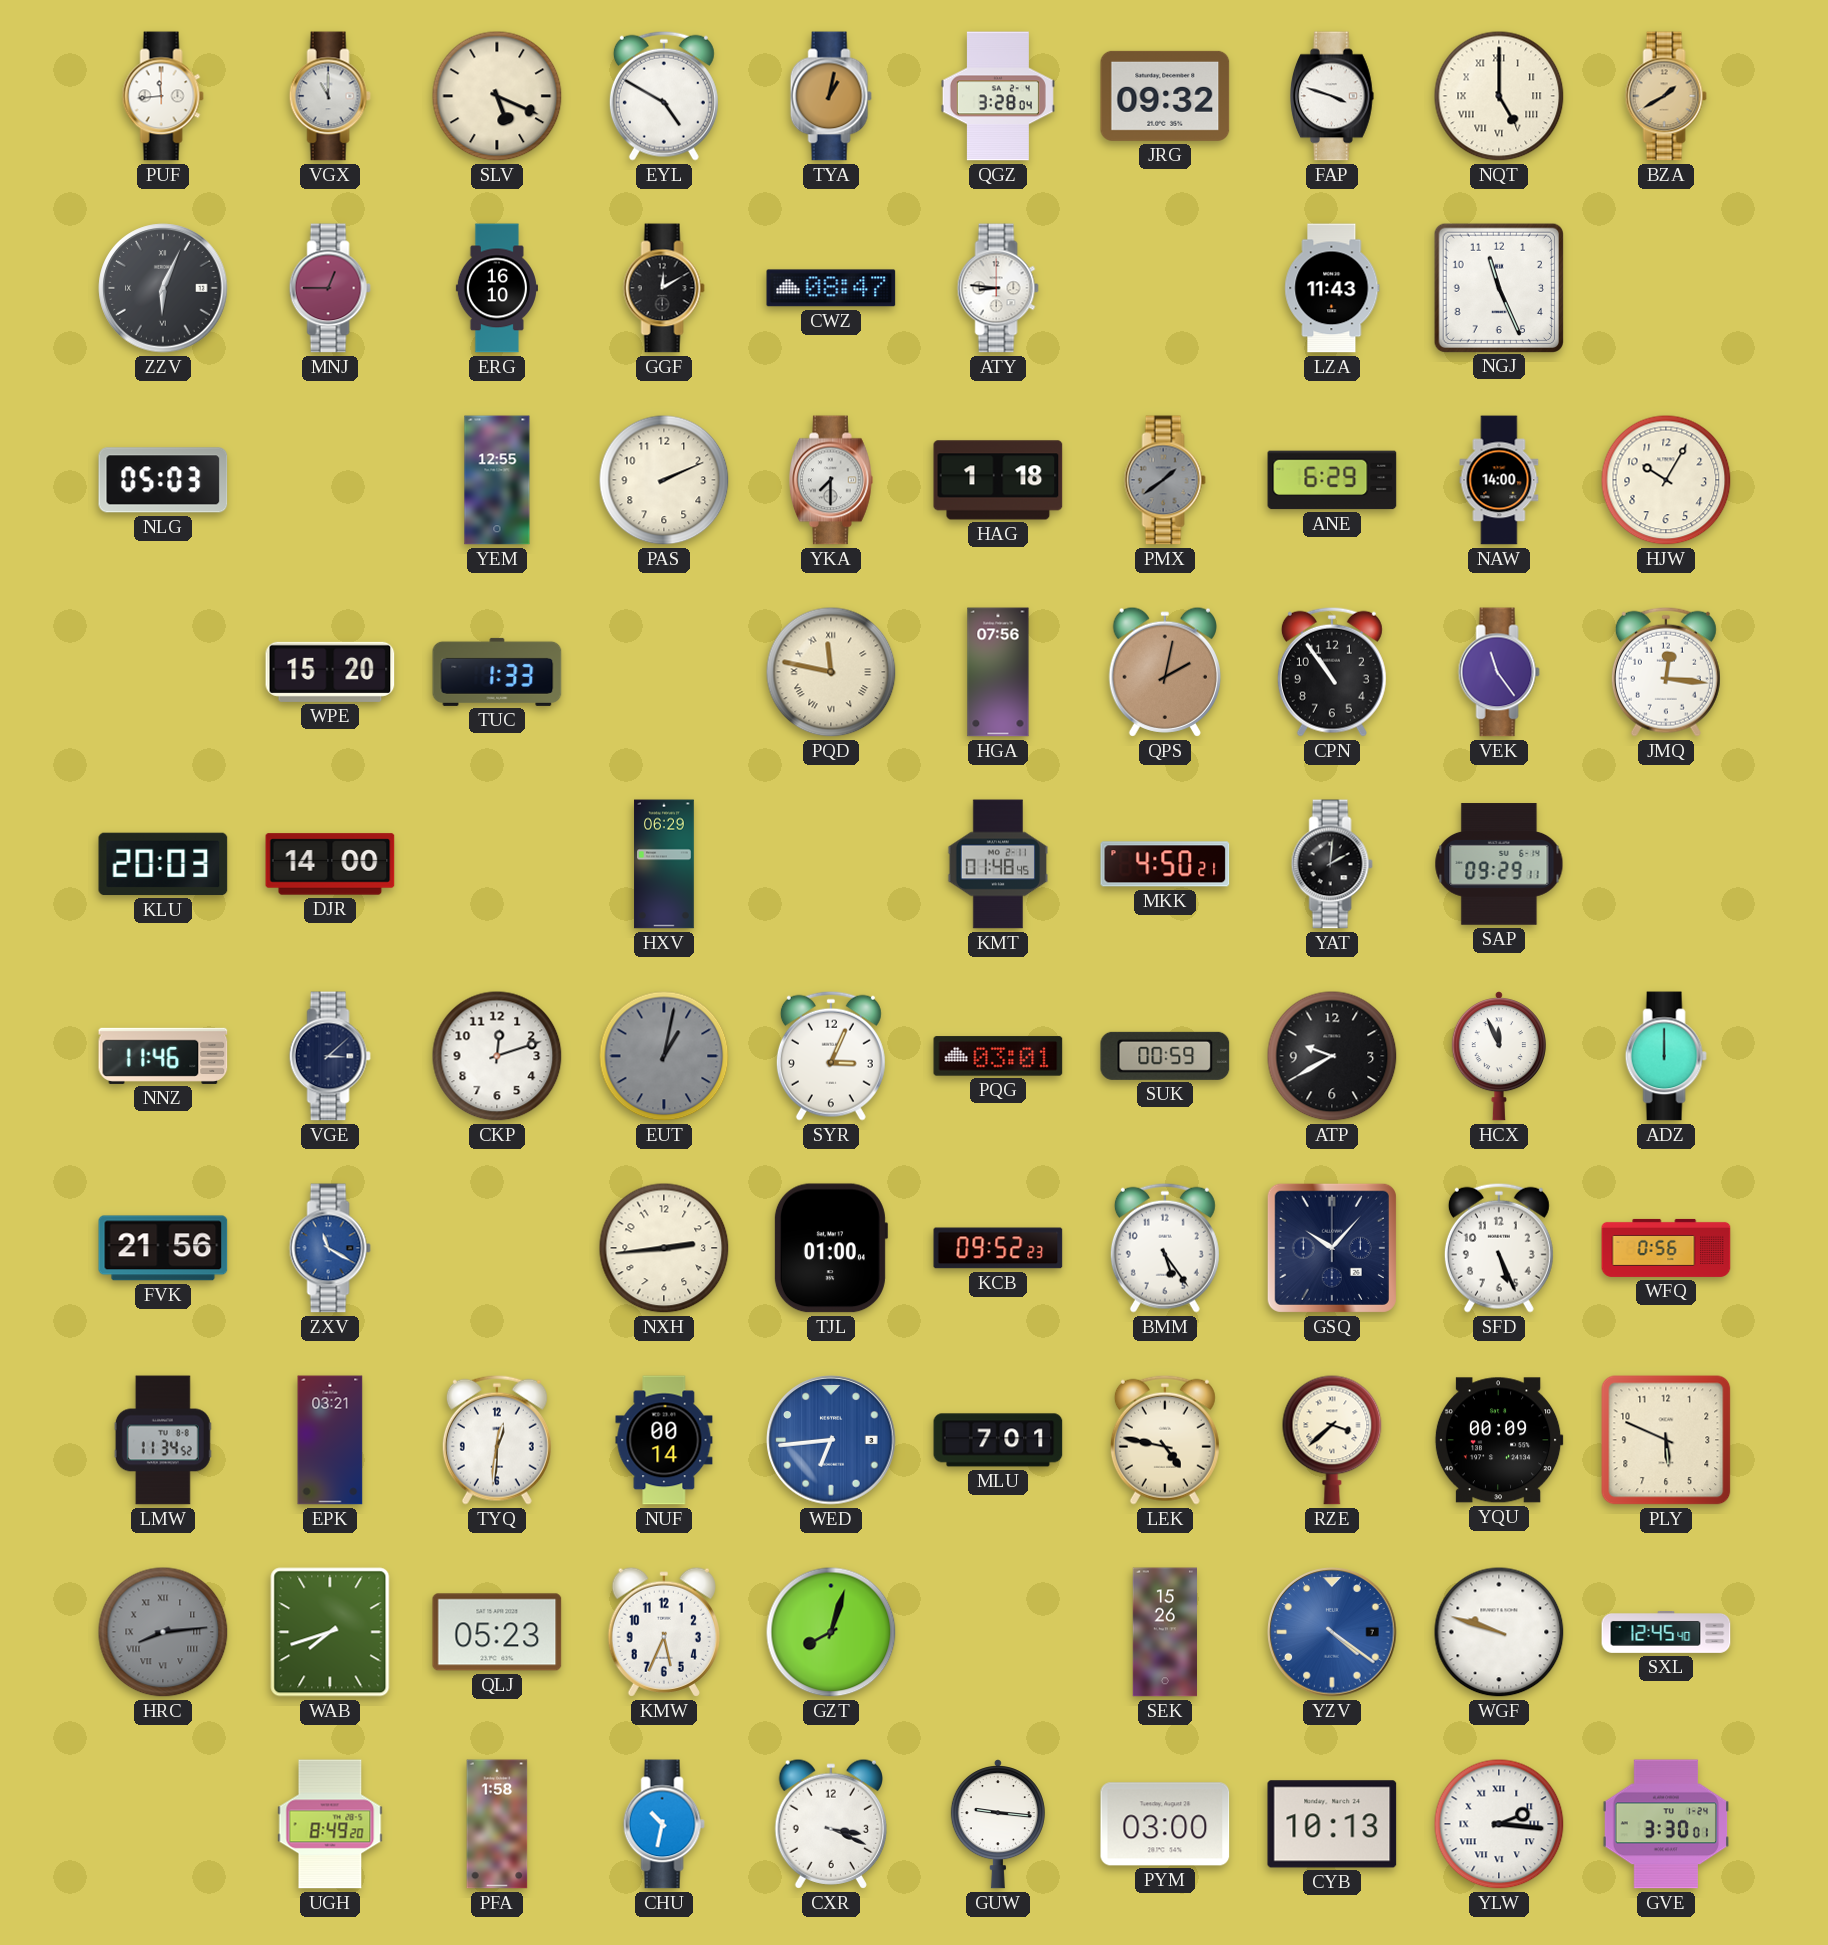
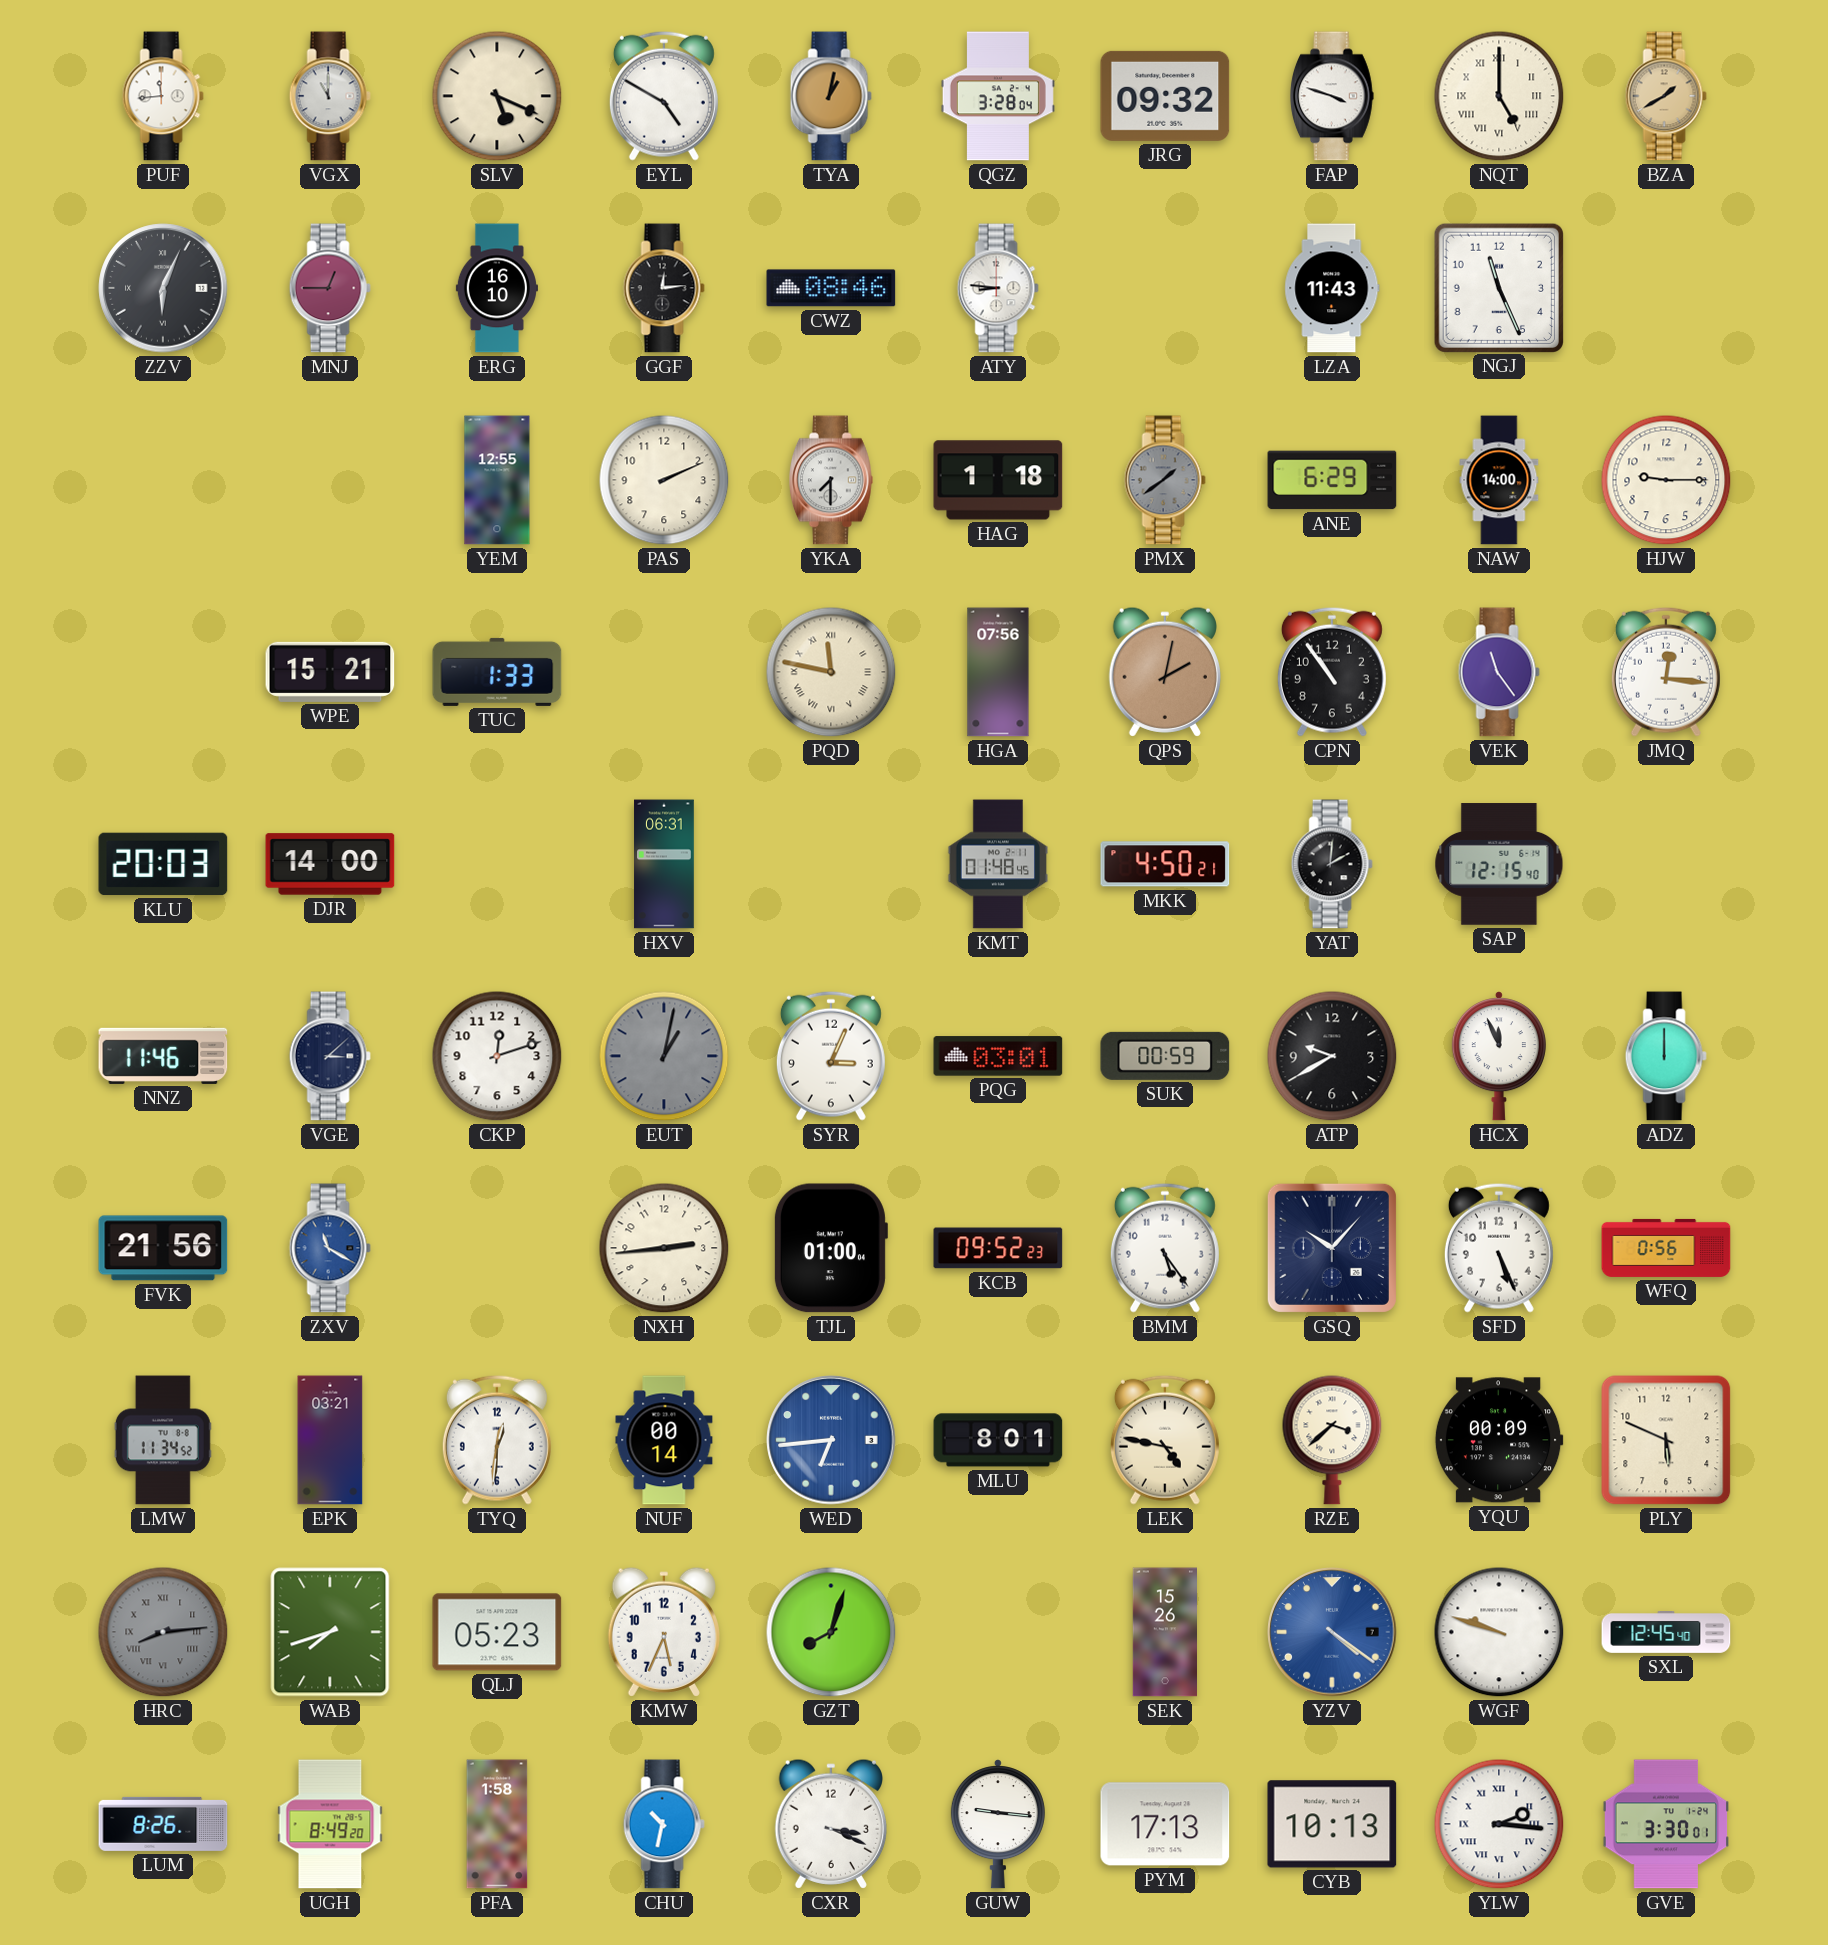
GGF: 12:10 -> 12:14
CWZ: 08:47 -> 08:46
NLG: 05:03 -> none
HJW: 10:05 -> 9:15
WPE: 15:20 -> 15:21
HXV: 06:29 -> 06:31
SAP: 09:29 -> 12:15
MLU: 7:01 -> 8:01
LUM: none -> 8:26
PYM: 03:00 -> 17:13
